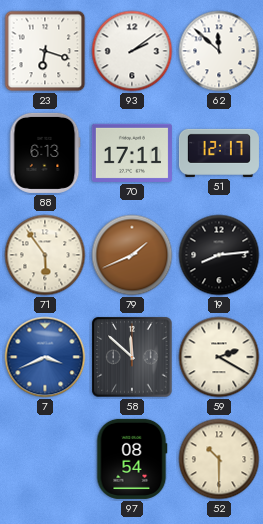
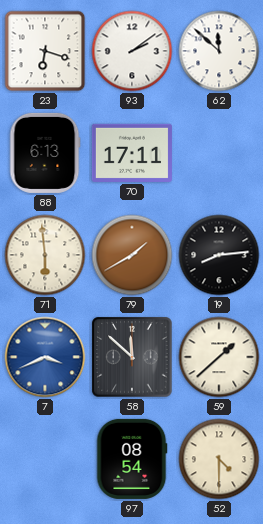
51: 12:17 -> none
71: 5:54 -> 5:59
79: 1:41 -> 1:40
59: 2:20 -> 1:38
52: 10:30 -> 4:30
